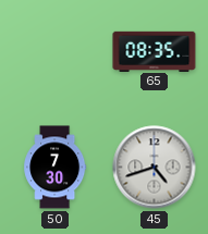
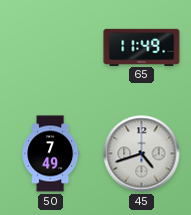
65: 08:35 -> 11:49
50: 7:30 -> 7:49
